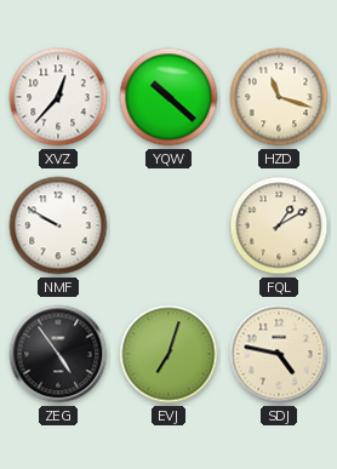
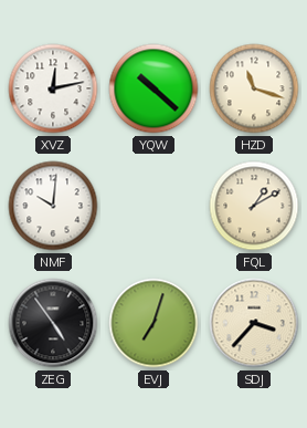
XVZ: 12:37 -> 12:13
NMF: 9:50 -> 10:01
SDJ: 4:47 -> 3:37
